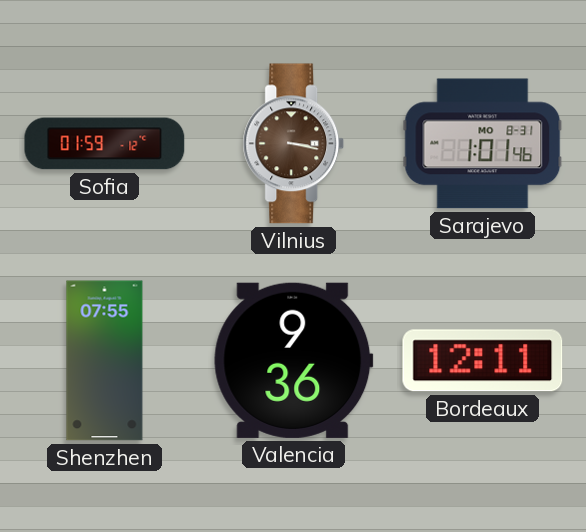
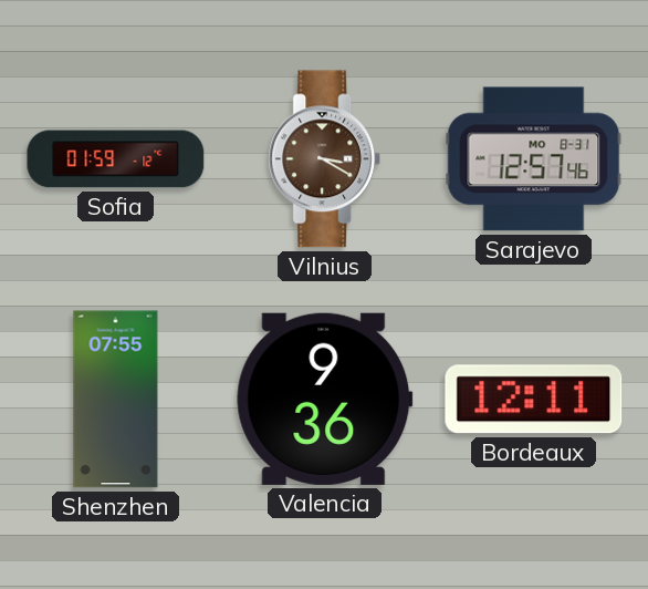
Vilnius: 3:17 -> 3:20
Sarajevo: 1:01 -> 12:57
